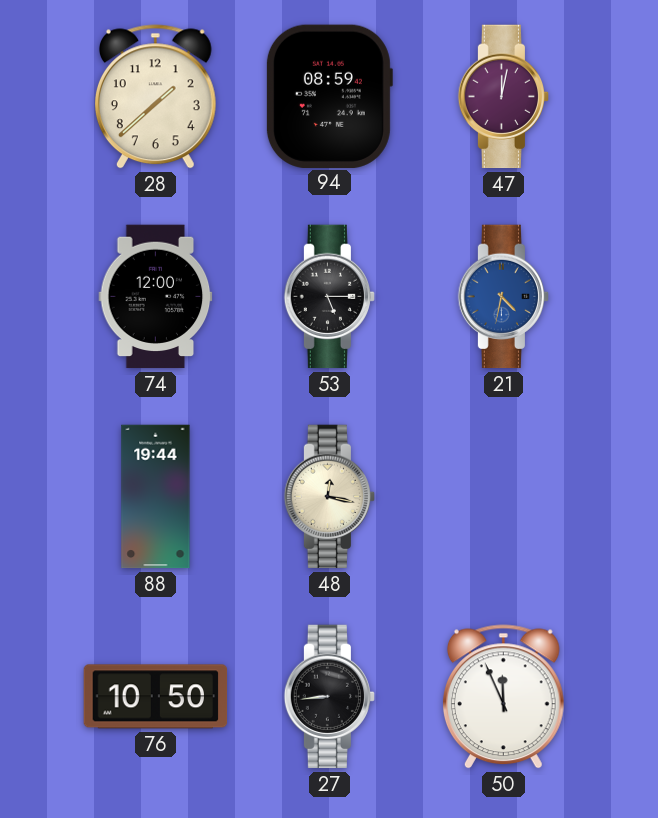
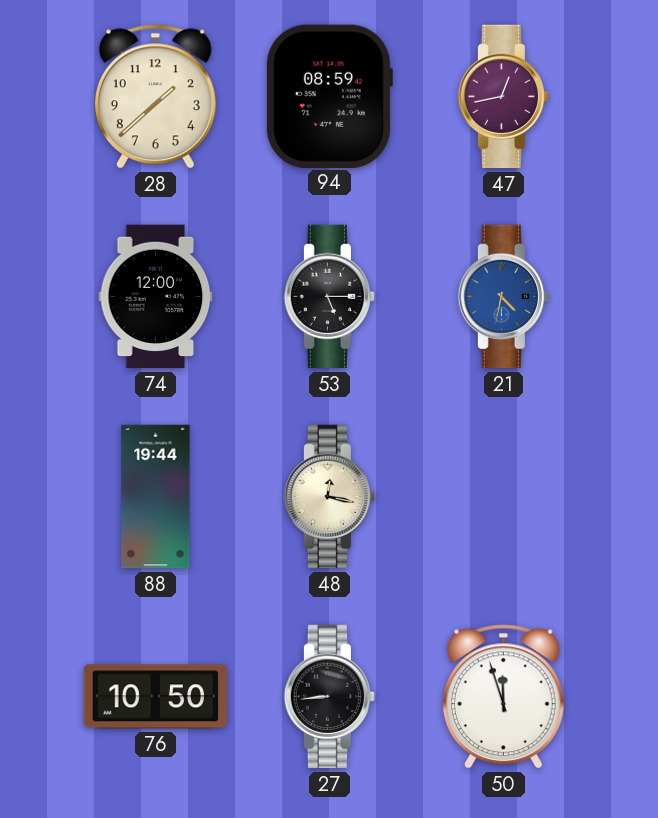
47: 12:02 -> 12:43
50: 11:56 -> 11:57
